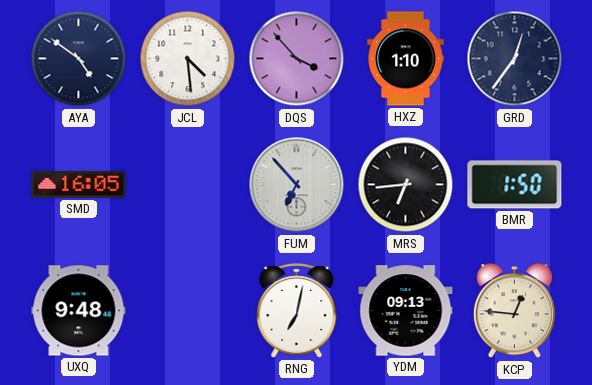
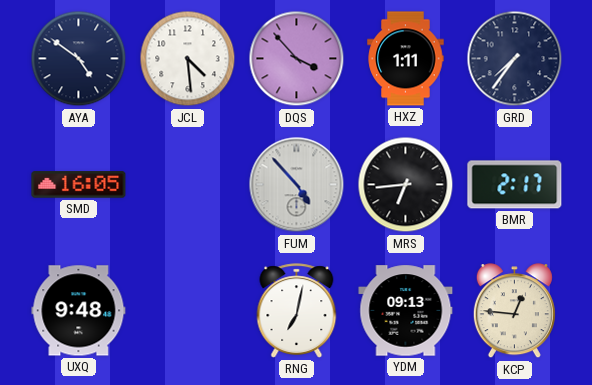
HXZ: 1:10 -> 1:11
GRD: 12:36 -> 7:36
FUM: 6:53 -> 4:53
BMR: 1:50 -> 2:17
